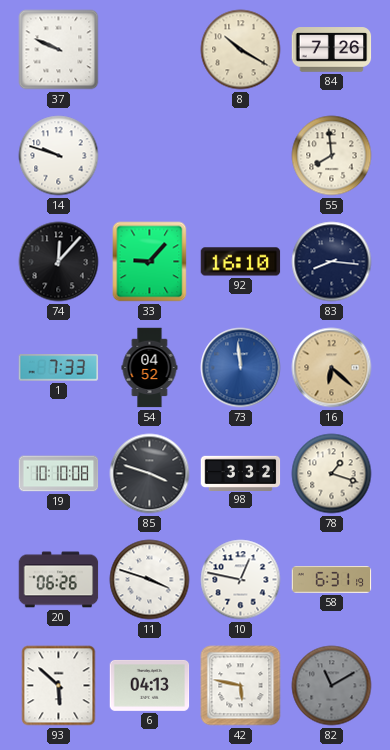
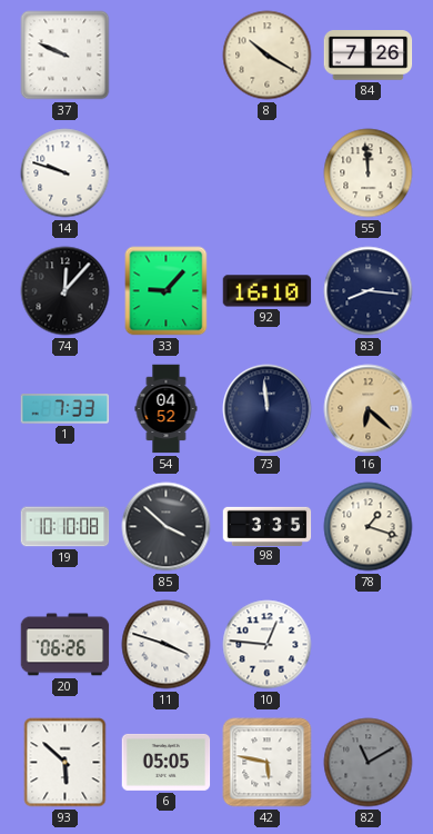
55: 7:59 -> 11:59
73 dial: blue -> navy
85: 3:48 -> 3:52
98: 3:32 -> 3:35
10: 12:47 -> 12:46
58: 6:31 -> none
6: 04:13 -> 05:05
